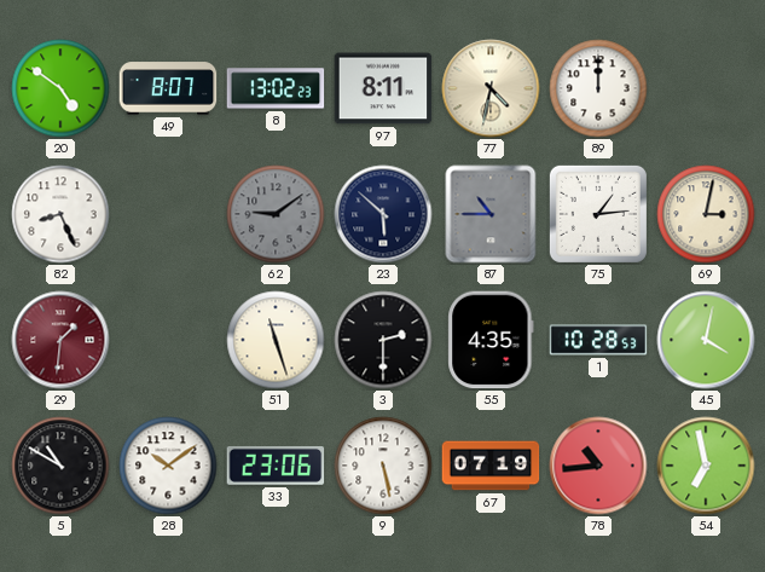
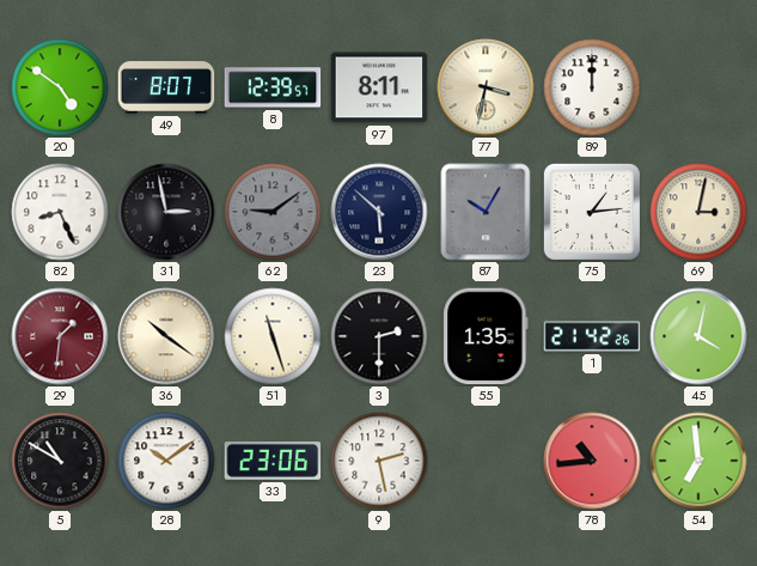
8: 13:02 -> 12:39
77: 4:32 -> 3:32
31: none -> 2:58
87: 10:45 -> 10:05
36: none -> 10:21
55: 4:35 -> 1:35
1: 10:28 -> 21:42
9: 5:28 -> 2:28
67: 07:19 -> none
54: 6:58 -> 6:59
